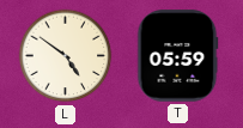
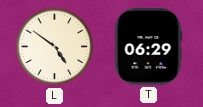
T: 05:59 -> 06:29
